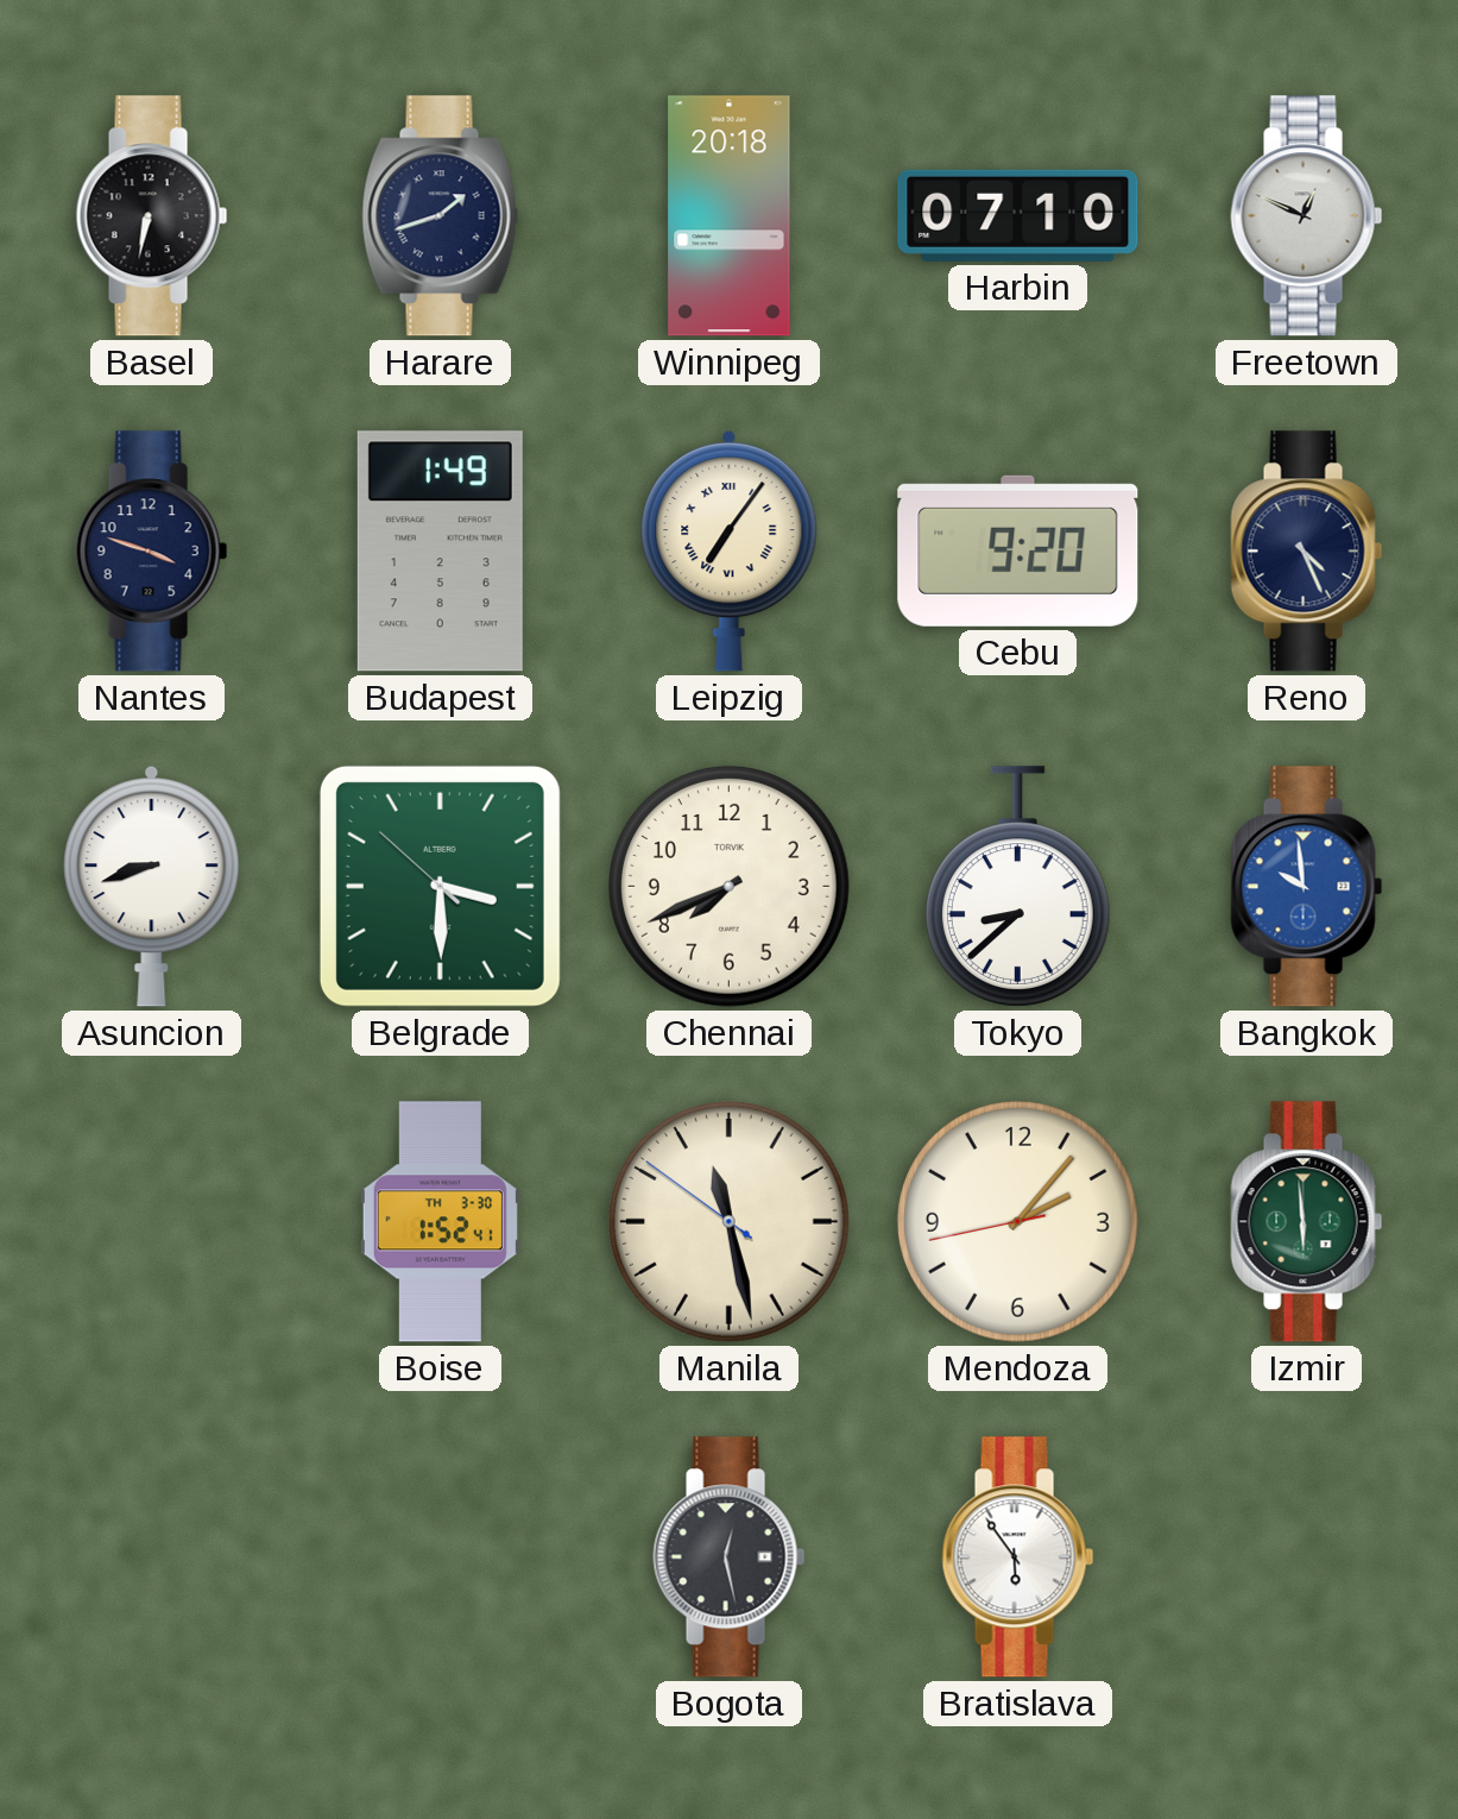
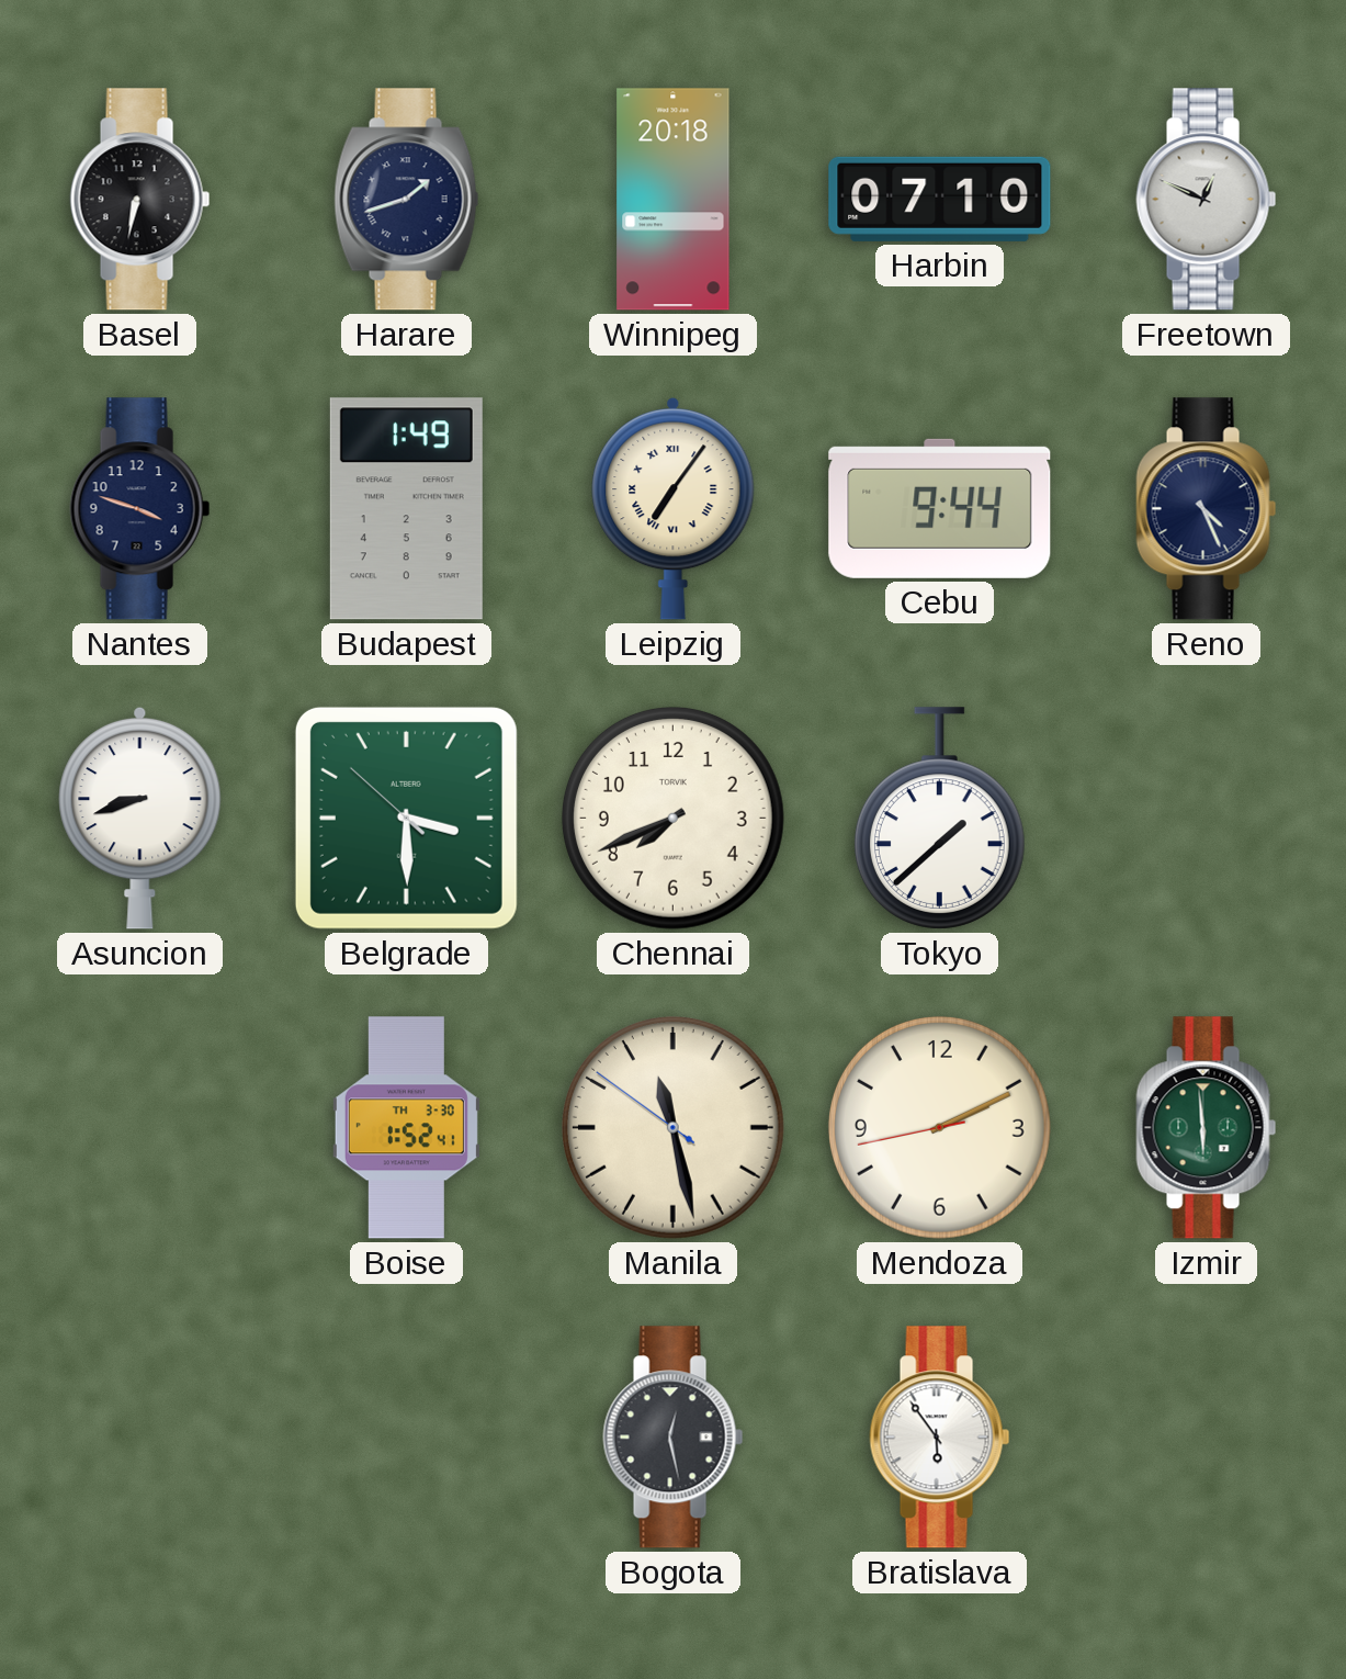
Cebu: 9:20 -> 9:44
Tokyo: 8:38 -> 1:38
Bangkok: 9:59 -> none
Mendoza: 2:06 -> 2:10
